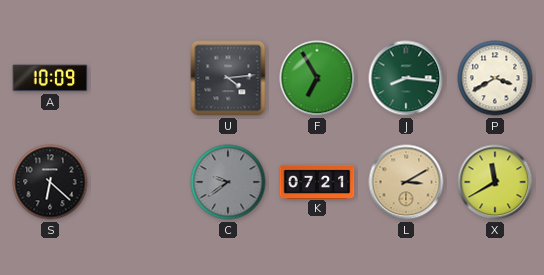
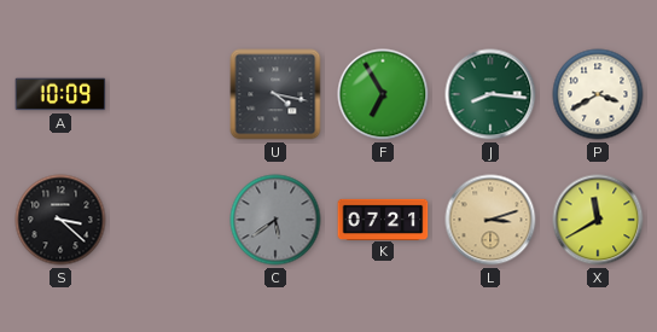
U: 4:14 -> 4:17
S: 6:22 -> 3:22
C: 9:39 -> 5:39
L: 3:10 -> 3:12
